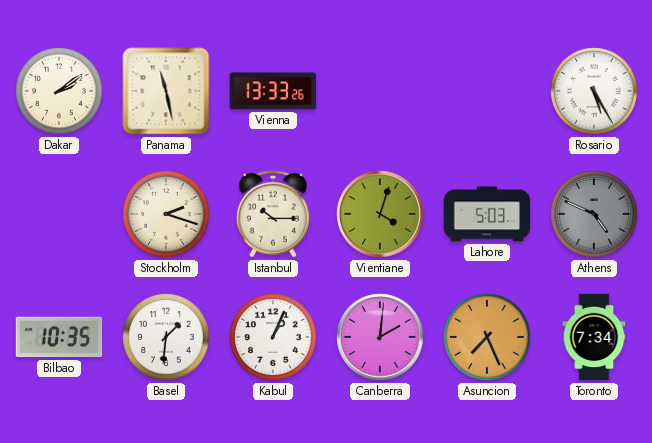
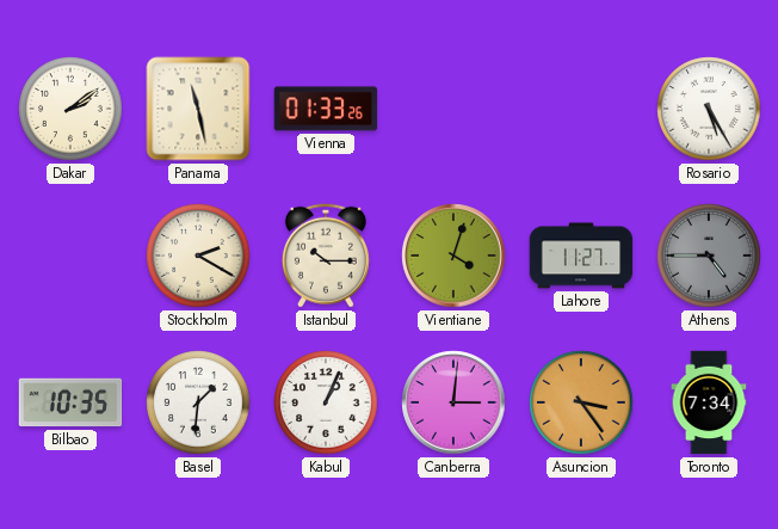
Vienna: 13:33 -> 01:33
Stockholm: 2:18 -> 2:20
Lahore: 5:03 -> 11:27
Athens: 4:49 -> 4:45
Canberra: 2:01 -> 3:01
Asuncion: 7:26 -> 3:24
